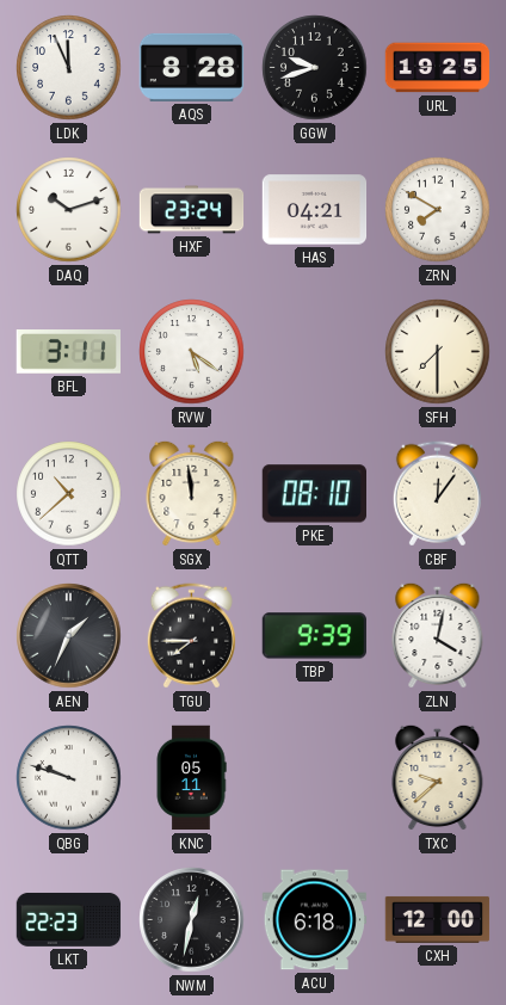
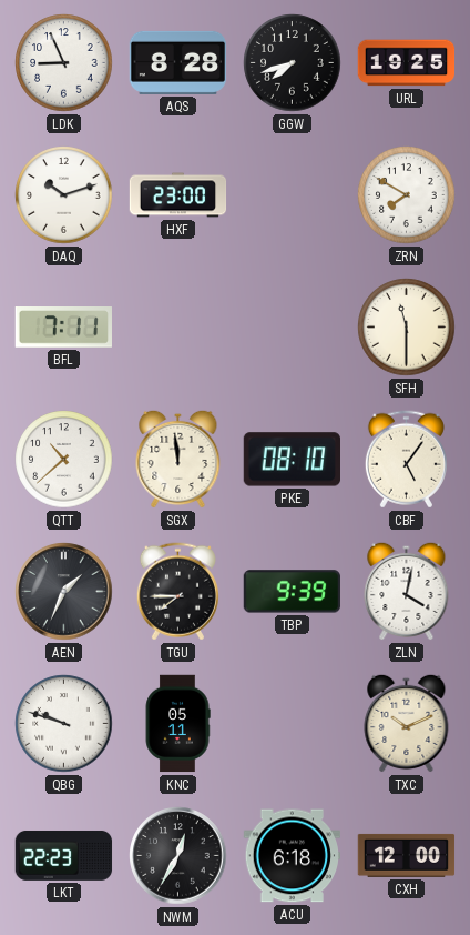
LDK: 11:56 -> 8:56
GGW: 9:42 -> 7:42
HXF: 23:24 -> 23:00
HAS: 04:21 -> none
BFL: 3:11 -> 7:11
RVW: 5:21 -> none
SFH: 7:30 -> 11:30
CBF: 12:06 -> 5:06
TXC: 9:38 -> 10:11
NWM: 12:32 -> 12:35
